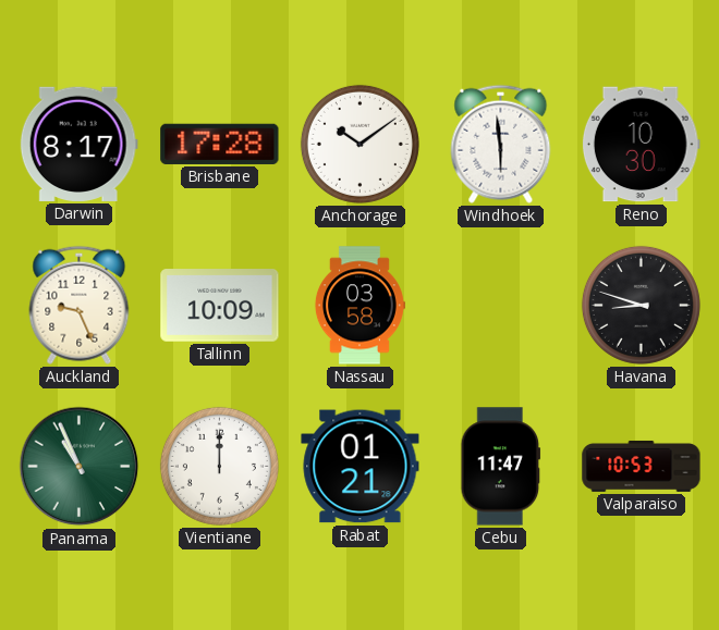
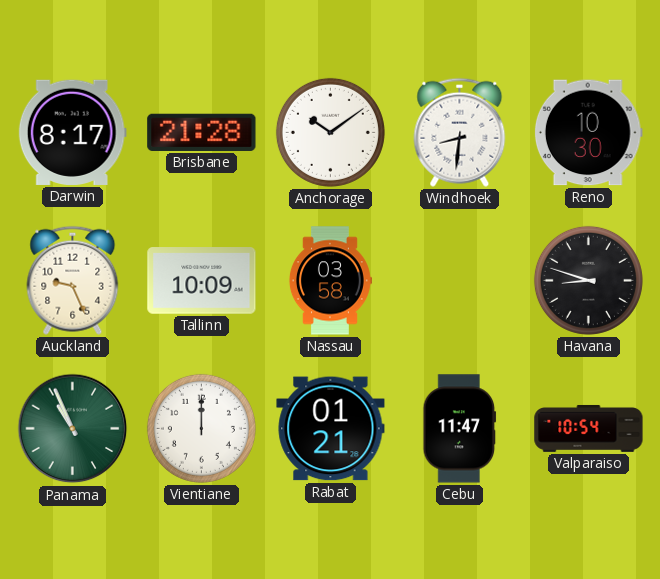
Brisbane: 17:28 -> 21:28
Windhoek: 5:59 -> 8:31
Valparaiso: 10:53 -> 10:54
